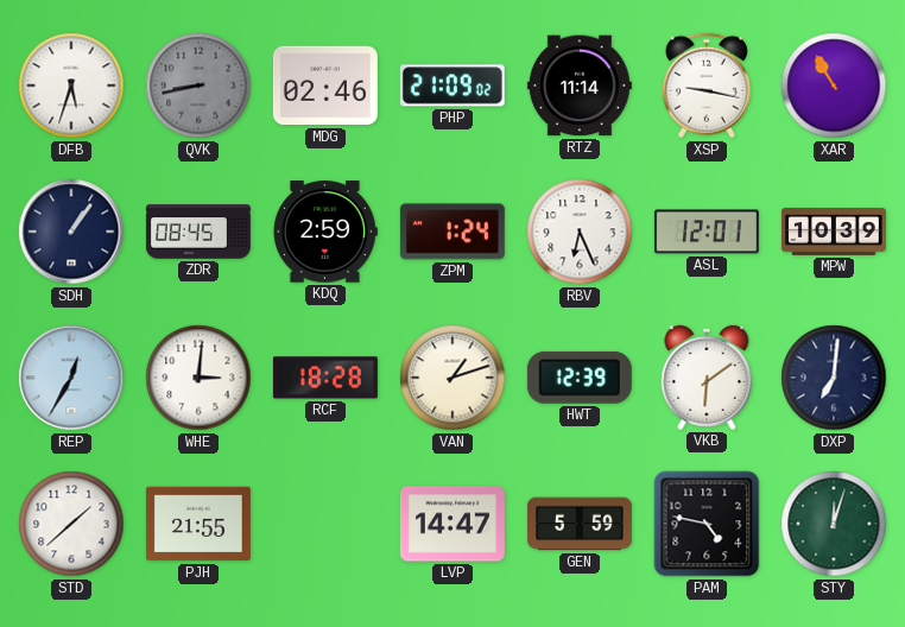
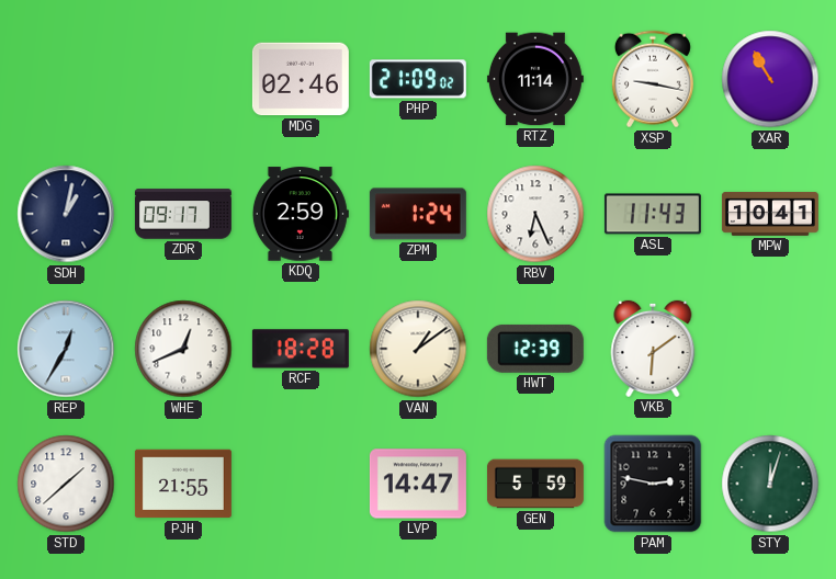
DFB: 5:33 -> none
QVK: 8:43 -> none
SDH: 1:06 -> 1:02
ZDR: 08:45 -> 09:17
ASL: 12:01 -> 11:43
MPW: 10:39 -> 10:41
WHE: 3:01 -> 12:41
VAN: 1:12 -> 1:09
DXP: 7:01 -> none
PAM: 4:47 -> 2:47
